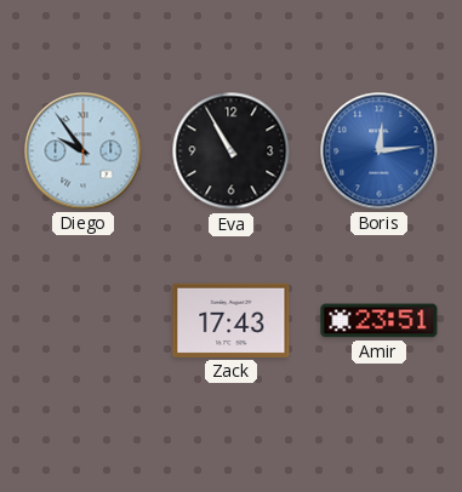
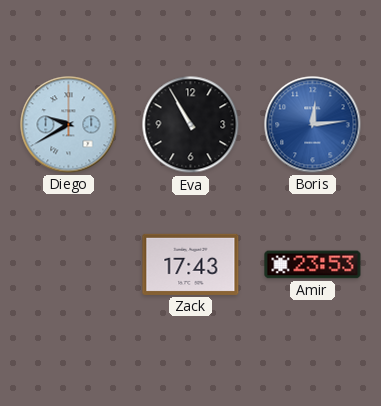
Diego: 9:54 -> 9:40
Amir: 23:51 -> 23:53
